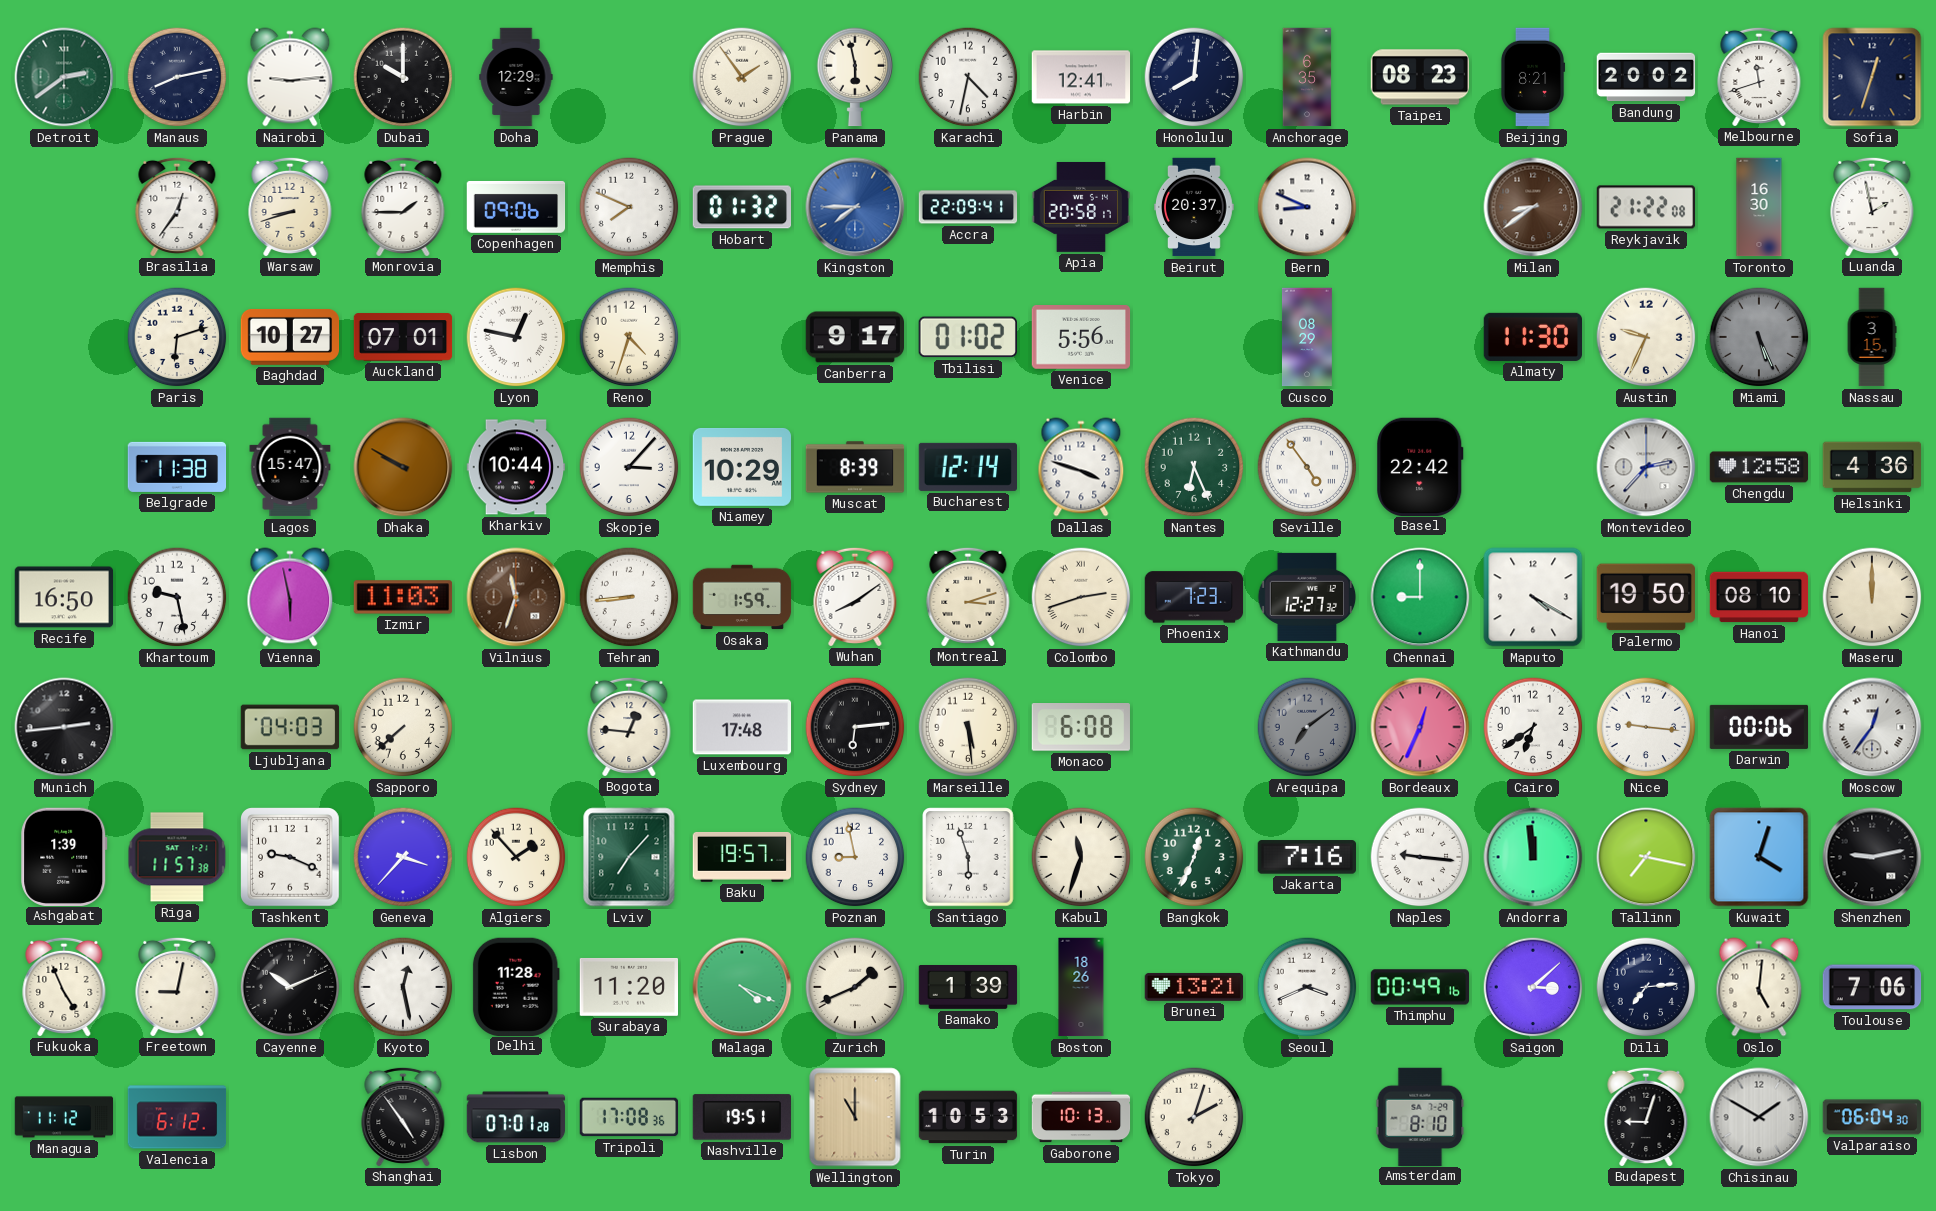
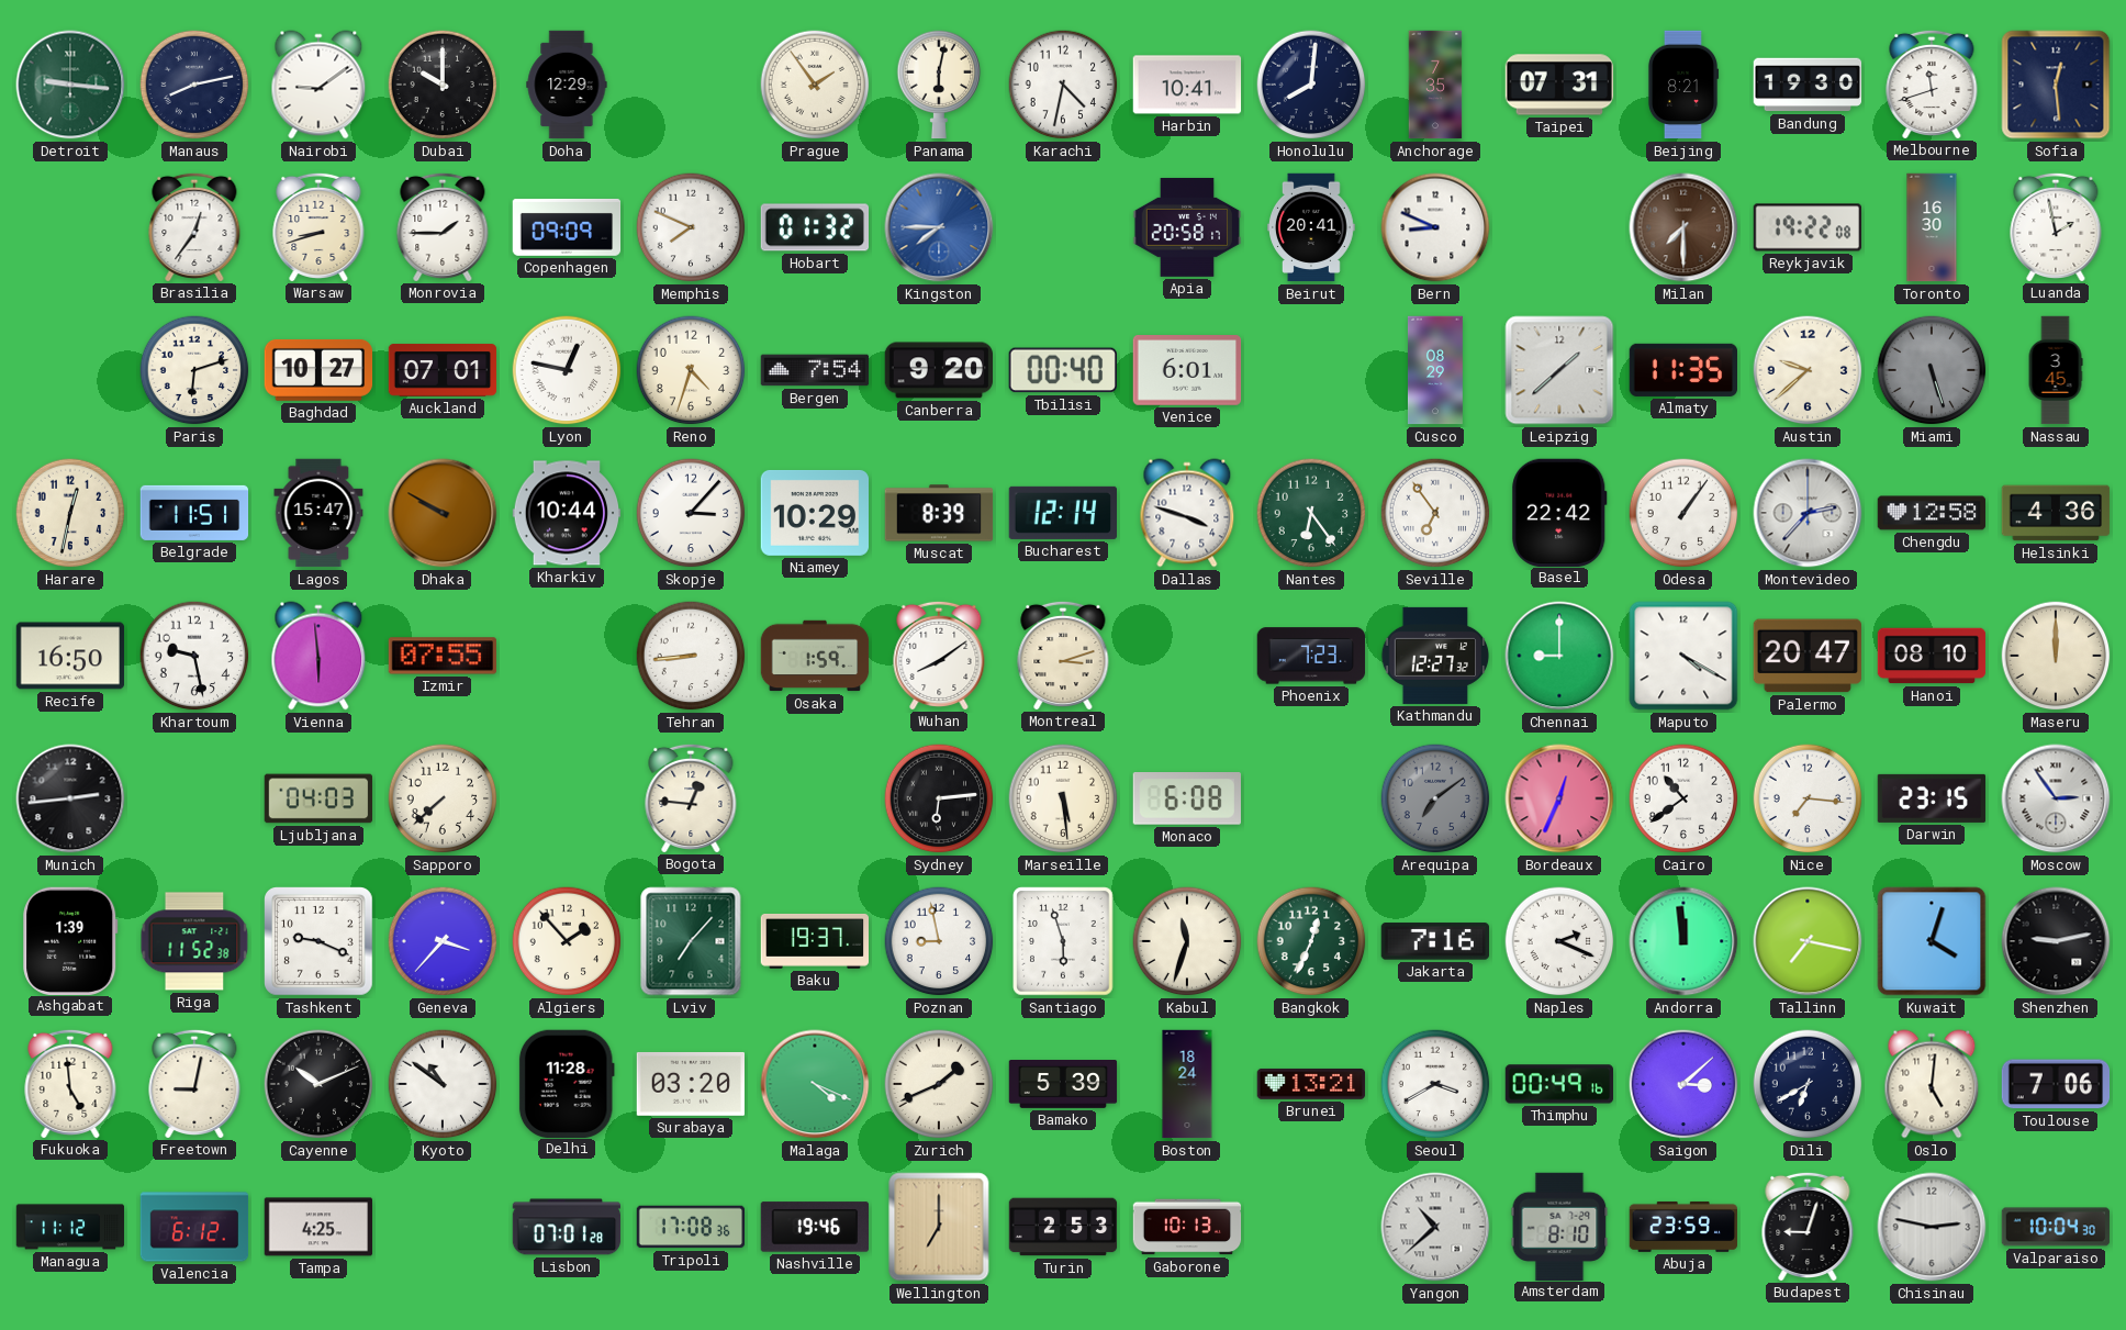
Detroit: 2:39 -> 9:16
Nairobi: 9:14 -> 9:09
Panama: 5:58 -> 6:02
Harbin: 12:41 -> 10:41
Anchorage: 6:35 -> 7:35
Taipei: 08:23 -> 07:31
Bandung: 20:02 -> 19:30
Sofia: 12:33 -> 12:29
Copenhagen: 09:06 -> 09:09
Accra: 22:09 -> none
Beirut: 20:37 -> 20:41
Milan: 8:39 -> 7:30
Reykjavik: 21:22 -> 19:22
Bergen: none -> 7:54
Canberra: 9:17 -> 9:20
Tbilisi: 01:02 -> 00:40
Venice: 5:56 -> 6:01
Leipzig: none -> 1:38
Almaty: 11:30 -> 11:35
Austin: 9:34 -> 9:38
Miami: 5:26 -> 5:27
Nassau: 3:15 -> 3:45
Harare: none -> 12:32
Belgrade: 11:38 -> 11:51
Nantes: 6:26 -> 6:24
Seville: 4:54 -> 6:54
Odesa: none -> 1:06
Vienna: 5:58 -> 5:59
Izmir: 11:03 -> 07:55
Vilnius: 11:33 -> none
Colombo: 2:42 -> none
Palermo: 19:50 -> 20:47
Luxembourg: 17:48 -> none
Cairo: 6:39 -> 10:39
Nice: 9:16 -> 7:16
Darwin: 00:06 -> 23:15
Moscow: 12:36 -> 2:54
Riga: 11:57 -> 11:52
Baku: 19:57 -> 19:37
Naples: 9:16 -> 2:19
Fukuoka: 4:56 -> 4:59
Kyoto: 12:28 -> 10:51
Surabaya: 11:20 -> 03:20
Bamako: 1:39 -> 5:39
Boston: 18:26 -> 18:24
Seoul: 3:41 -> 3:40
Dili: 7:14 -> 6:40
Tampa: none -> 4:25
Shanghai: 4:54 -> none
Nashville: 19:51 -> 19:46
Wellington: 11:00 -> 7:00
Turin: 10:53 -> 2:53
Tokyo: 2:03 -> none
Yangon: none -> 10:38
Abuja: none -> 23:59
Chisinau: 1:50 -> 2:47
Valparaiso: 06:04 -> 10:04
